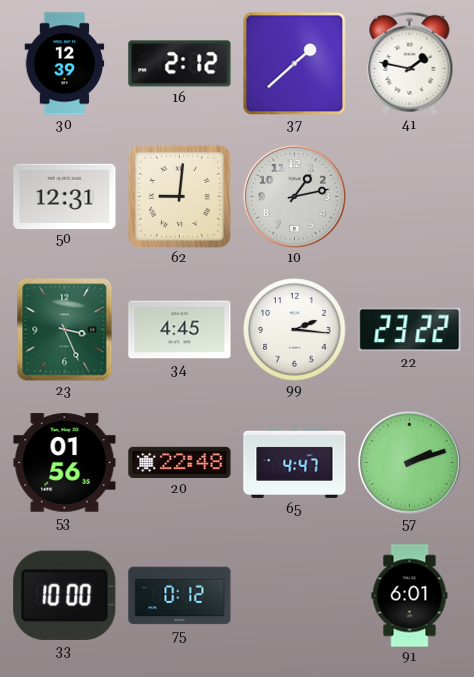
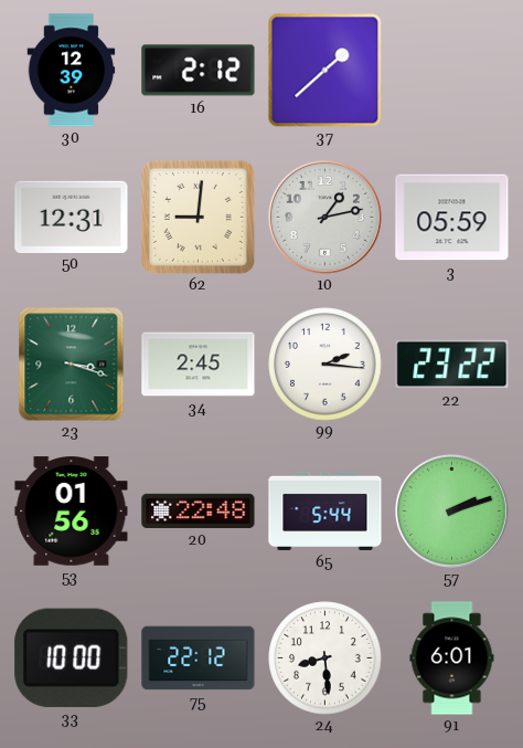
41: 1:47 -> none
3: none -> 05:59
23: 3:26 -> 3:18
34: 4:45 -> 2:45
65: 4:47 -> 5:44
75: 0:12 -> 22:12
24: none -> 8:29
